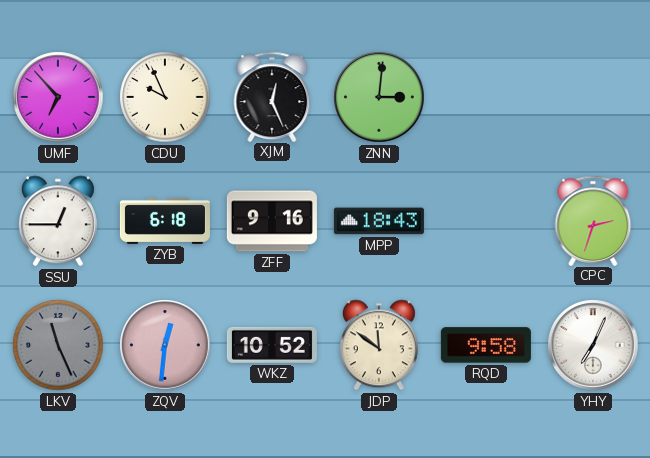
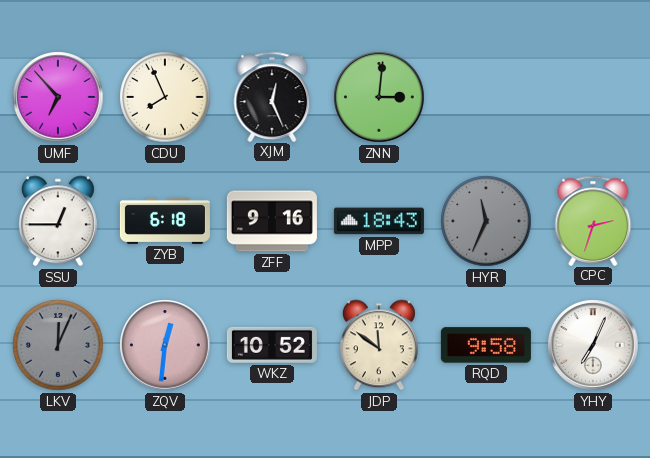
CDU: 9:56 -> 7:56
HYR: none -> 11:34
LKV: 11:26 -> 12:04
